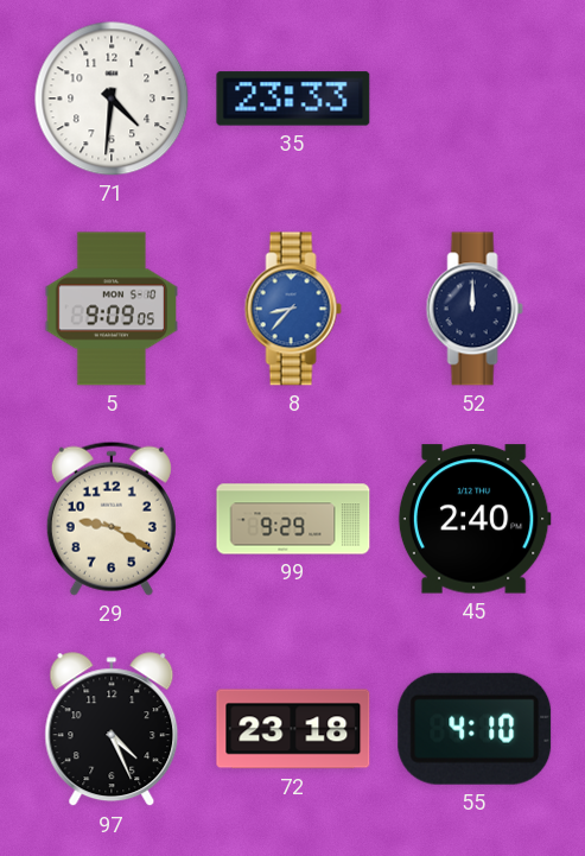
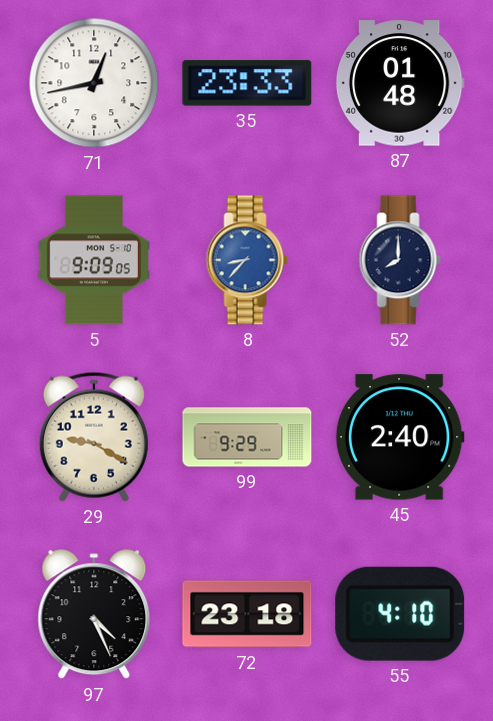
71: 4:31 -> 12:43
87: none -> 01:48
52: 12:00 -> 8:00
